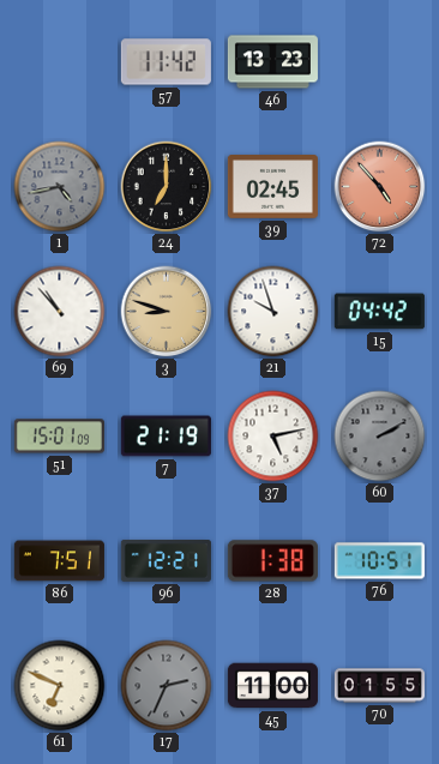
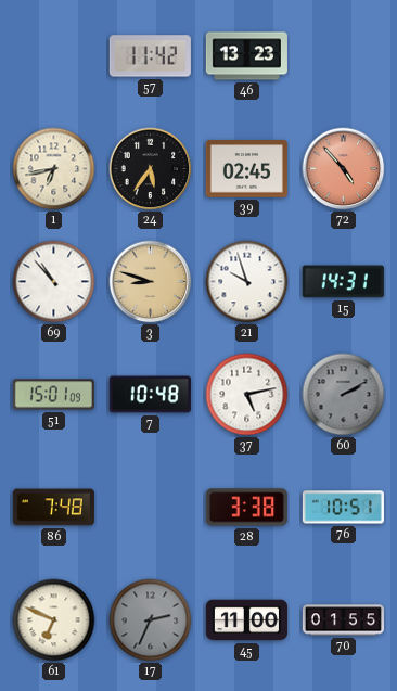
1: 4:43 -> 6:43
1 dial: grey -> cream
24: 7:00 -> 5:36
15: 04:42 -> 14:31
7: 21:19 -> 10:48
86: 7:51 -> 7:48
96: 12:21 -> none
28: 1:38 -> 3:38
